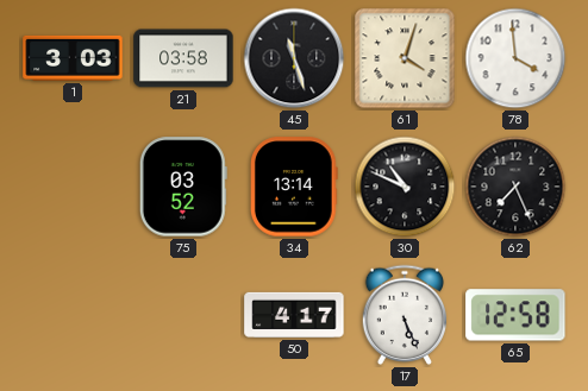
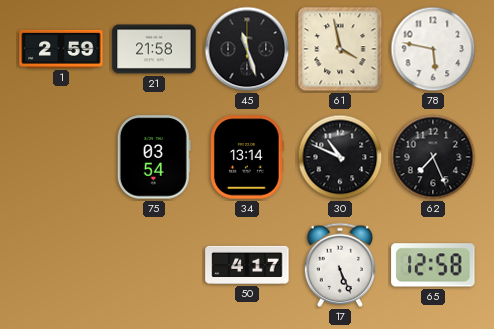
1: 3:03 -> 2:59
21: 03:58 -> 21:58
61: 4:03 -> 3:58
78: 3:59 -> 5:47
75: 03:52 -> 03:54
